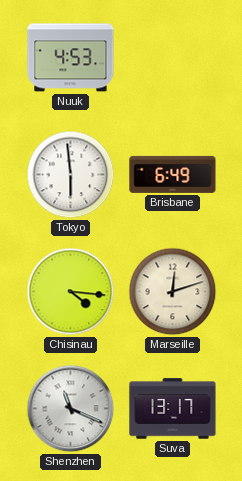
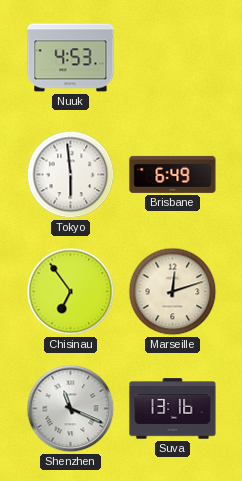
Chisinau: 4:16 -> 6:54
Suva: 13:17 -> 13:16
